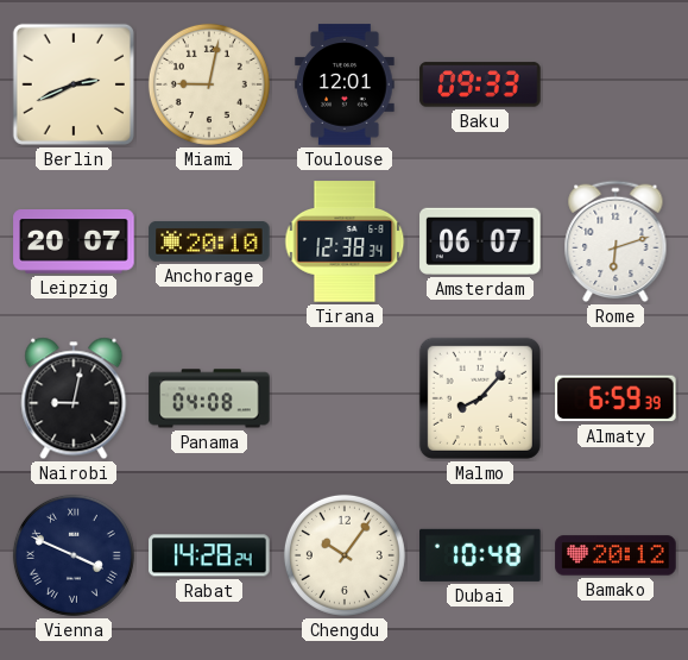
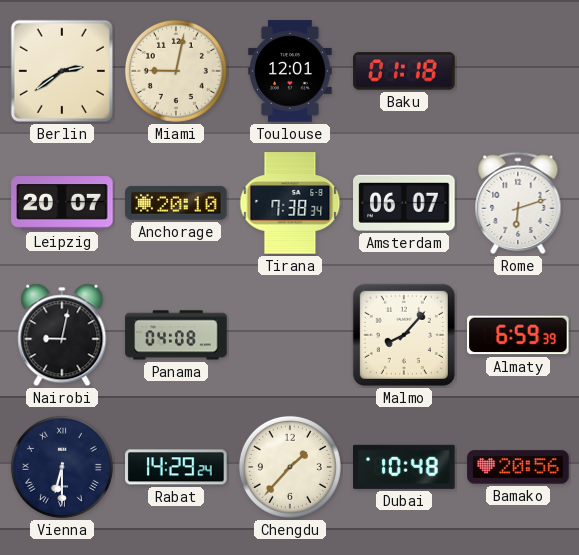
Berlin: 2:41 -> 2:39
Baku: 09:33 -> 01:18
Tirana: 12:38 -> 7:38
Vienna: 3:49 -> 6:30
Rabat: 14:28 -> 14:29
Chengdu: 10:06 -> 1:37
Bamako: 20:12 -> 20:56
